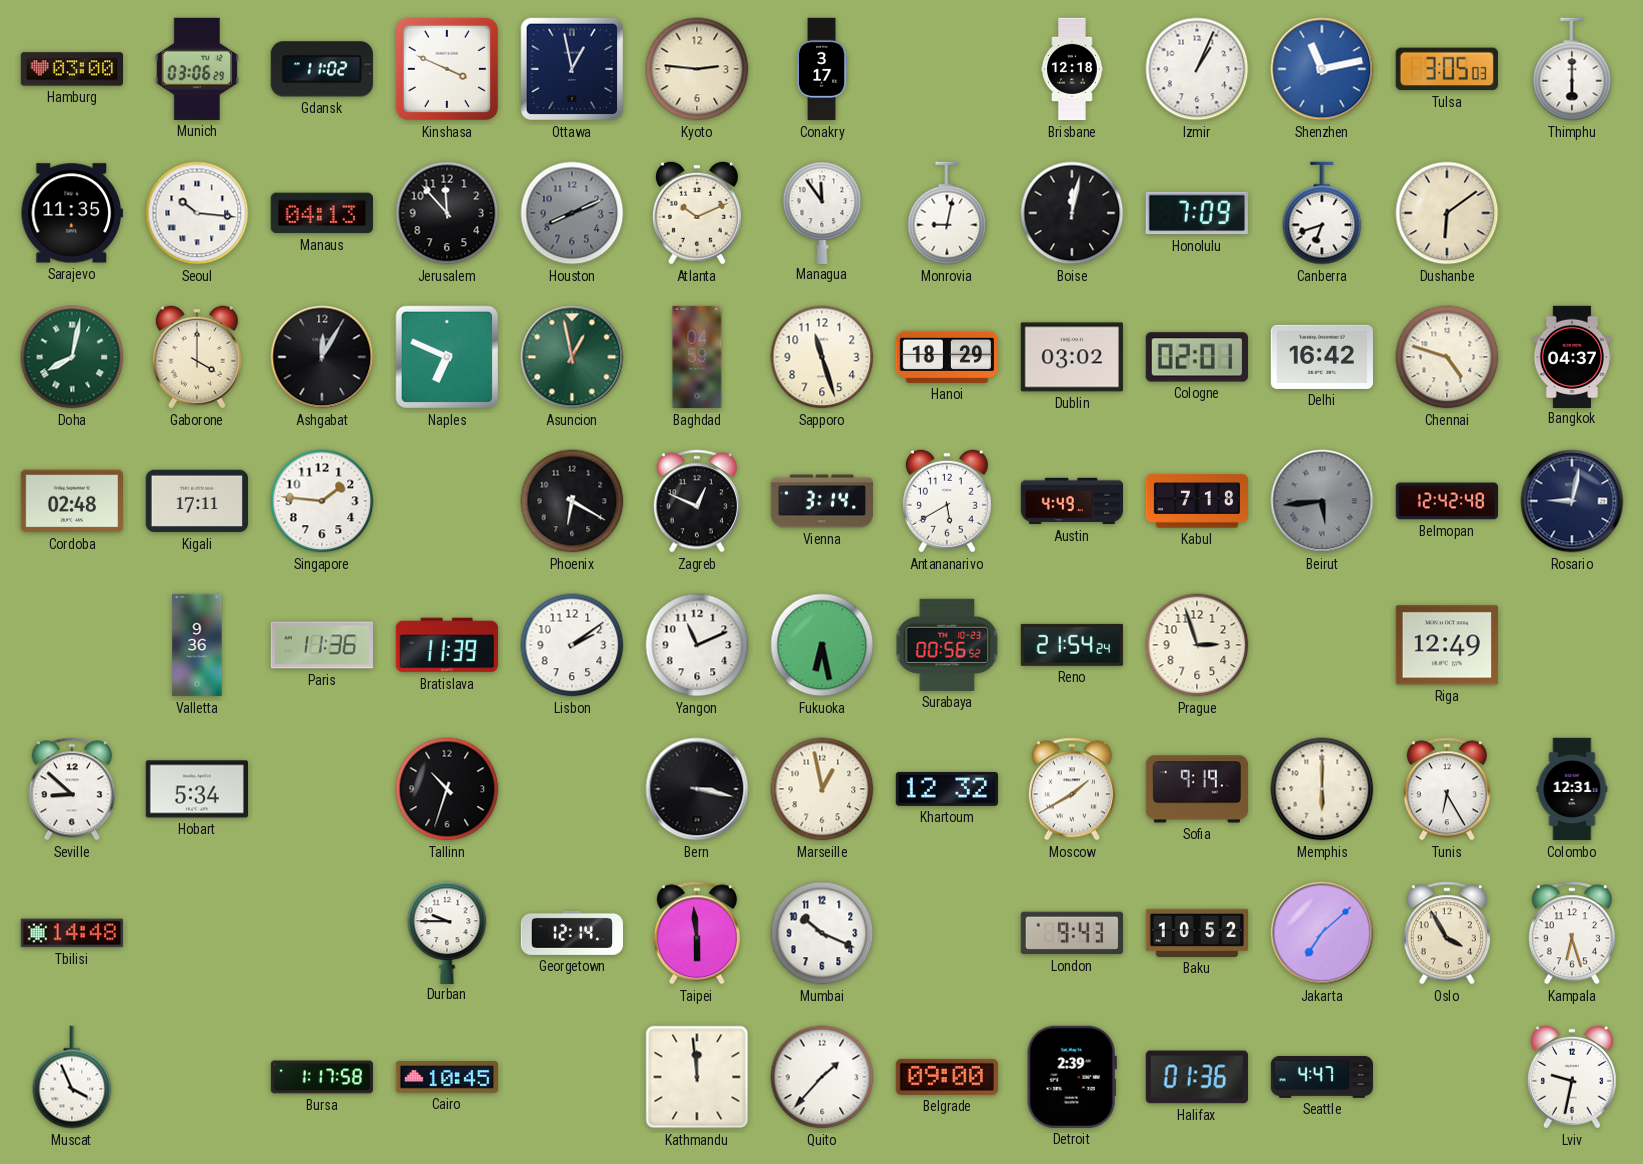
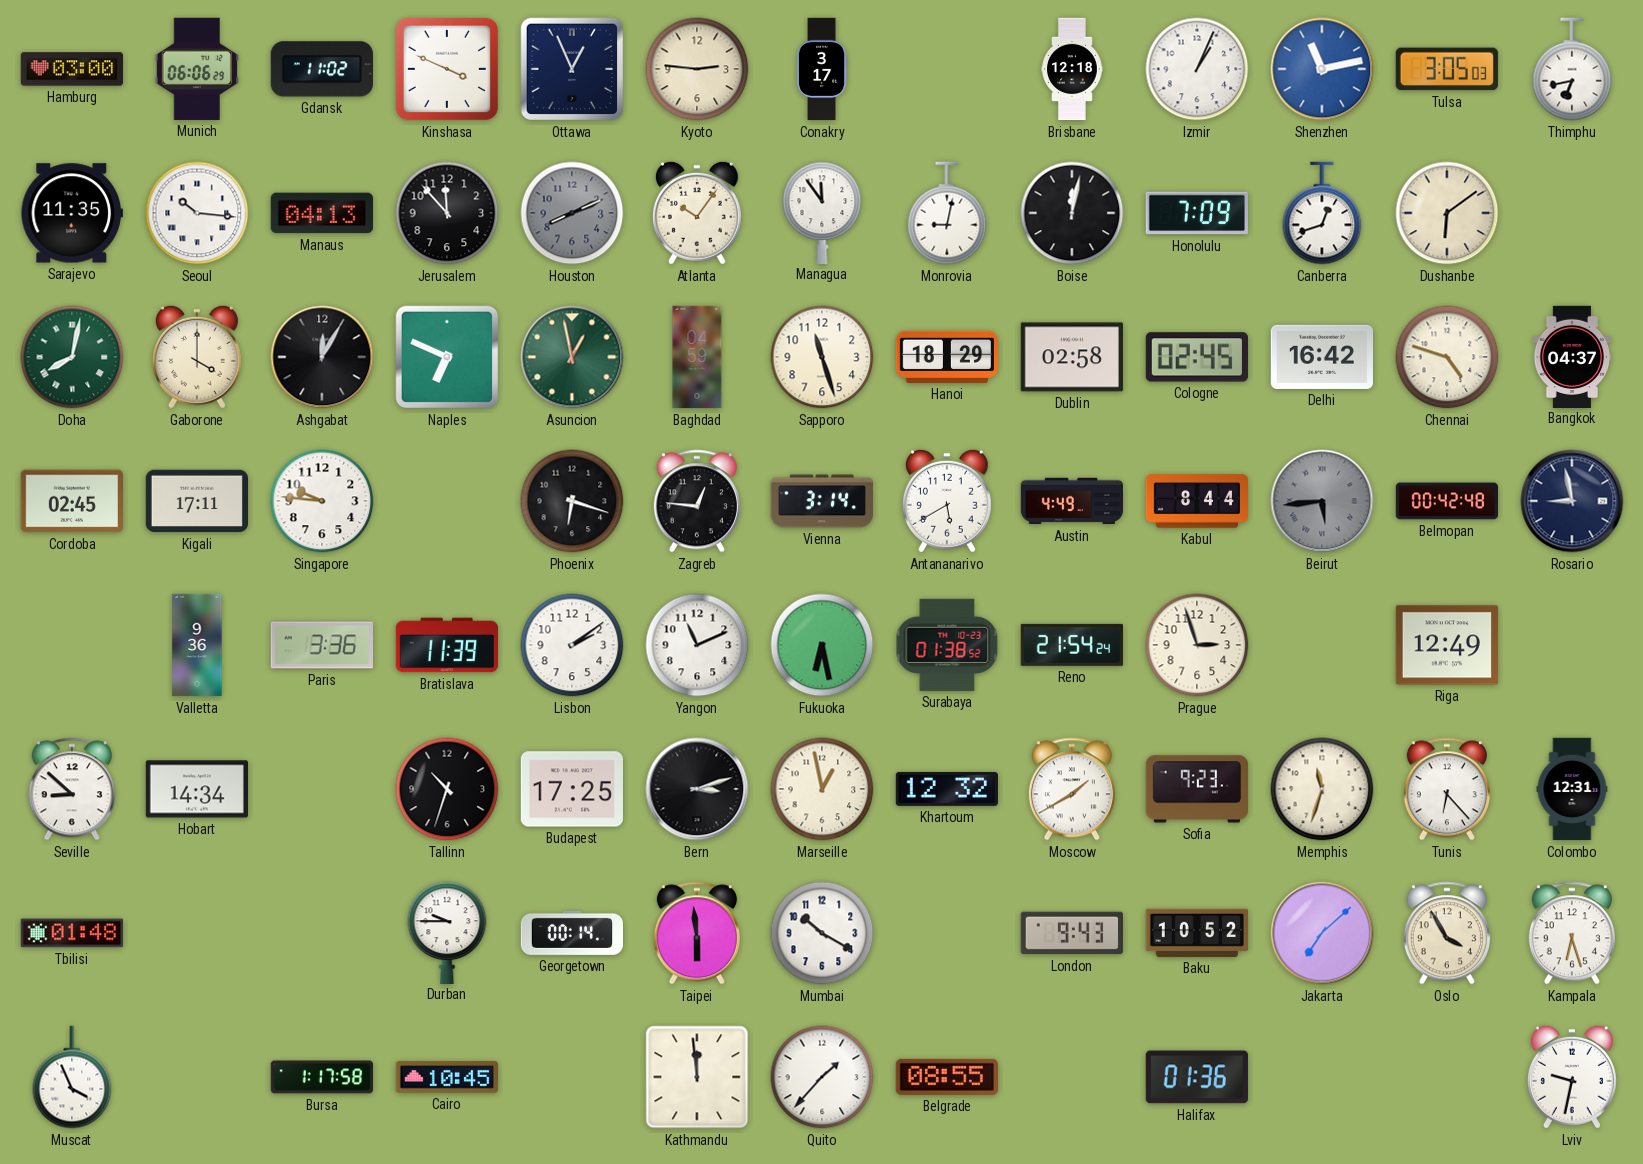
Munich: 03:06 -> 06:06
Ottawa: 12:58 -> 12:56
Thimphu: 6:00 -> 6:43
Atlanta: 10:11 -> 10:06
Canberra: 6:42 -> 12:42
Dublin: 03:02 -> 02:58
Cologne: 02:01 -> 02:45
Cordoba: 02:48 -> 02:45
Singapore: 1:46 -> 9:46
Phoenix: 6:20 -> 6:18
Zagreb: 12:49 -> 12:46
Kabul: 7:18 -> 8:44
Belmopan: 12:42 -> 00:42
Rosario: 9:02 -> 8:58
Paris: 11:36 -> 3:36
Surabaya: 00:56 -> 01:38
Hobart: 5:34 -> 14:34
Budapest: none -> 17:25
Bern: 3:17 -> 3:12
Sofia: 9:19 -> 9:23
Memphis: 6:00 -> 11:33
Tunis: 6:25 -> 6:23
Tbilisi: 14:48 -> 01:48
Georgetown: 12:14 -> 00:14
Mumbai: 10:19 -> 10:20
Belgrade: 09:00 -> 08:55
Detroit: 2:39 -> none
Seattle: 4:47 -> none
